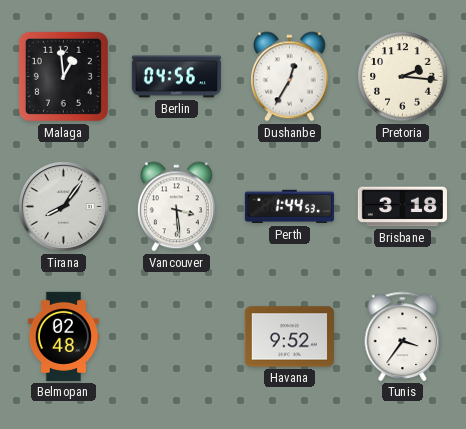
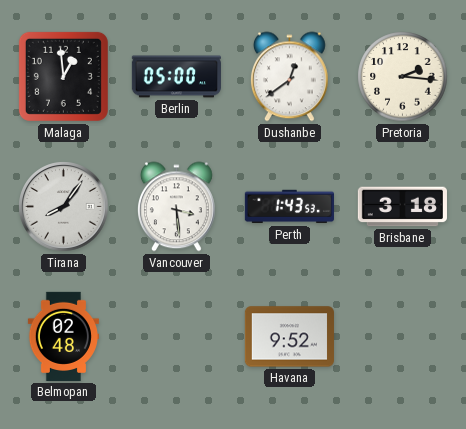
Berlin: 04:56 -> 05:00
Dushanbe: 12:35 -> 12:39
Perth: 1:44 -> 1:43
Tunis: 3:36 -> none
